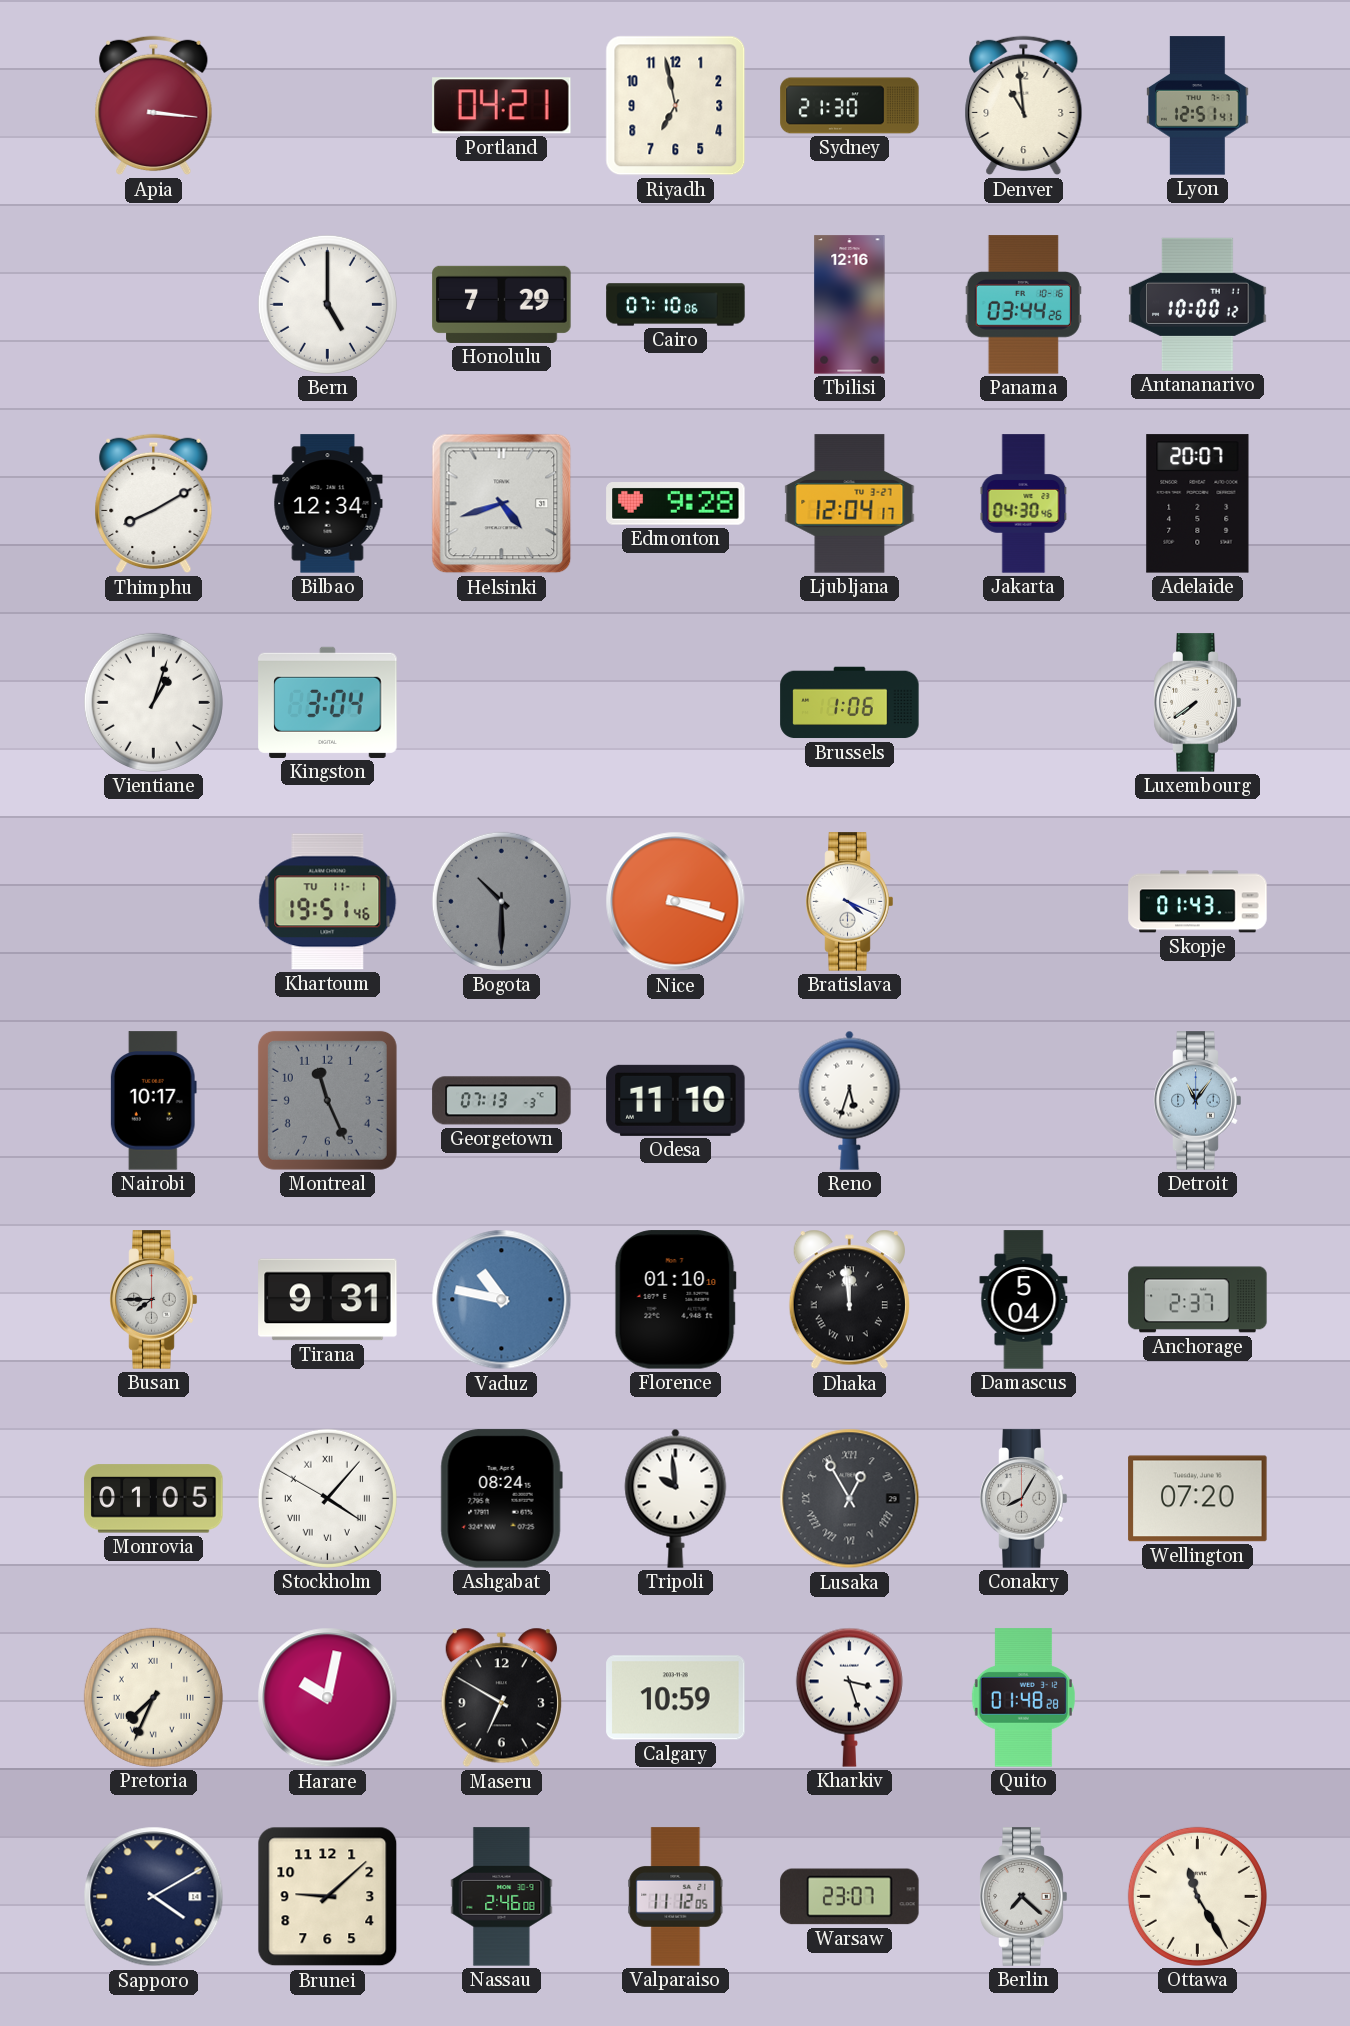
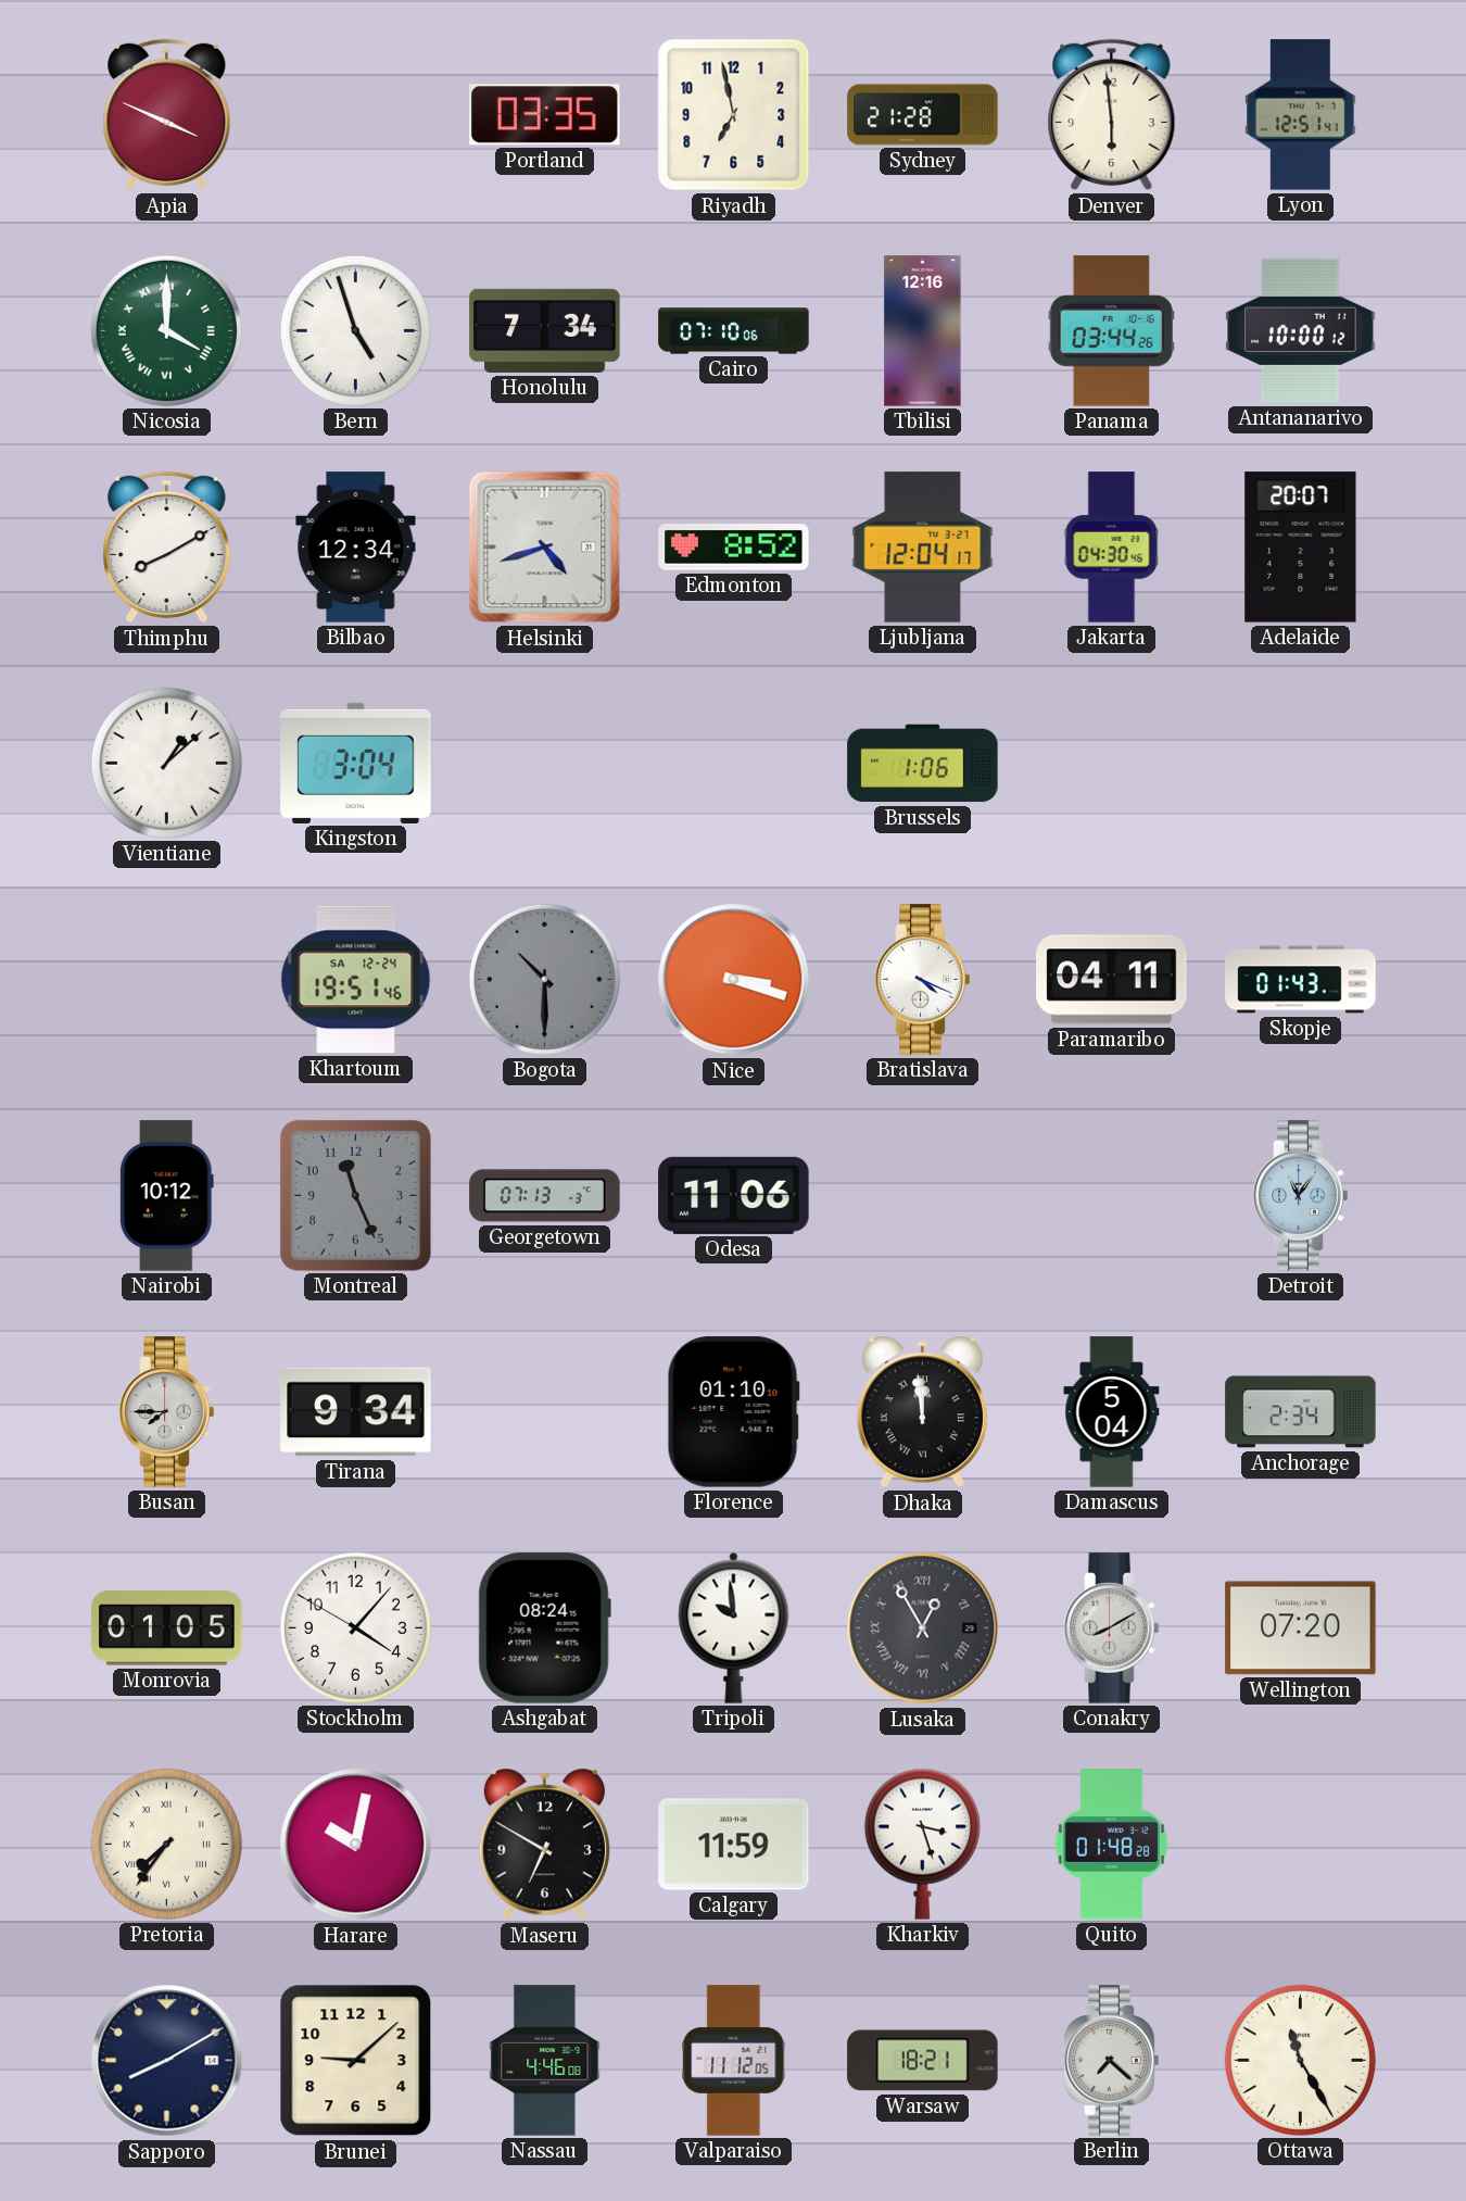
Apia: 3:16 -> 3:49
Portland: 04:21 -> 03:35
Sydney: 21:30 -> 21:28
Denver: 10:59 -> 5:59
Nicosia: none -> 4:00
Bern: 5:00 -> 4:57
Honolulu: 7:29 -> 7:34
Edmonton: 9:28 -> 8:52
Vientiane: 1:03 -> 1:08
Luxembourg: 7:39 -> none
Khartoum date: TU 11-1 -> SA 12-24
Paramaribo: none -> 04:11
Nairobi: 10:17 -> 10:12
Odesa: 11:10 -> 11:06
Reno: 5:33 -> none
Tirana: 9:31 -> 9:34
Vaduz: 10:47 -> none
Anchorage: 2:37 -> 2:34
Stockholm numerals: Roman -> Arabic
Conakry: 8:05 -> 8:10
Pretoria: 7:34 -> 7:36
Calgary: 10:59 -> 11:59
Sapporo: 4:10 -> 8:10
Nassau: 2:46 -> 4:46
Warsaw: 23:07 -> 18:21
